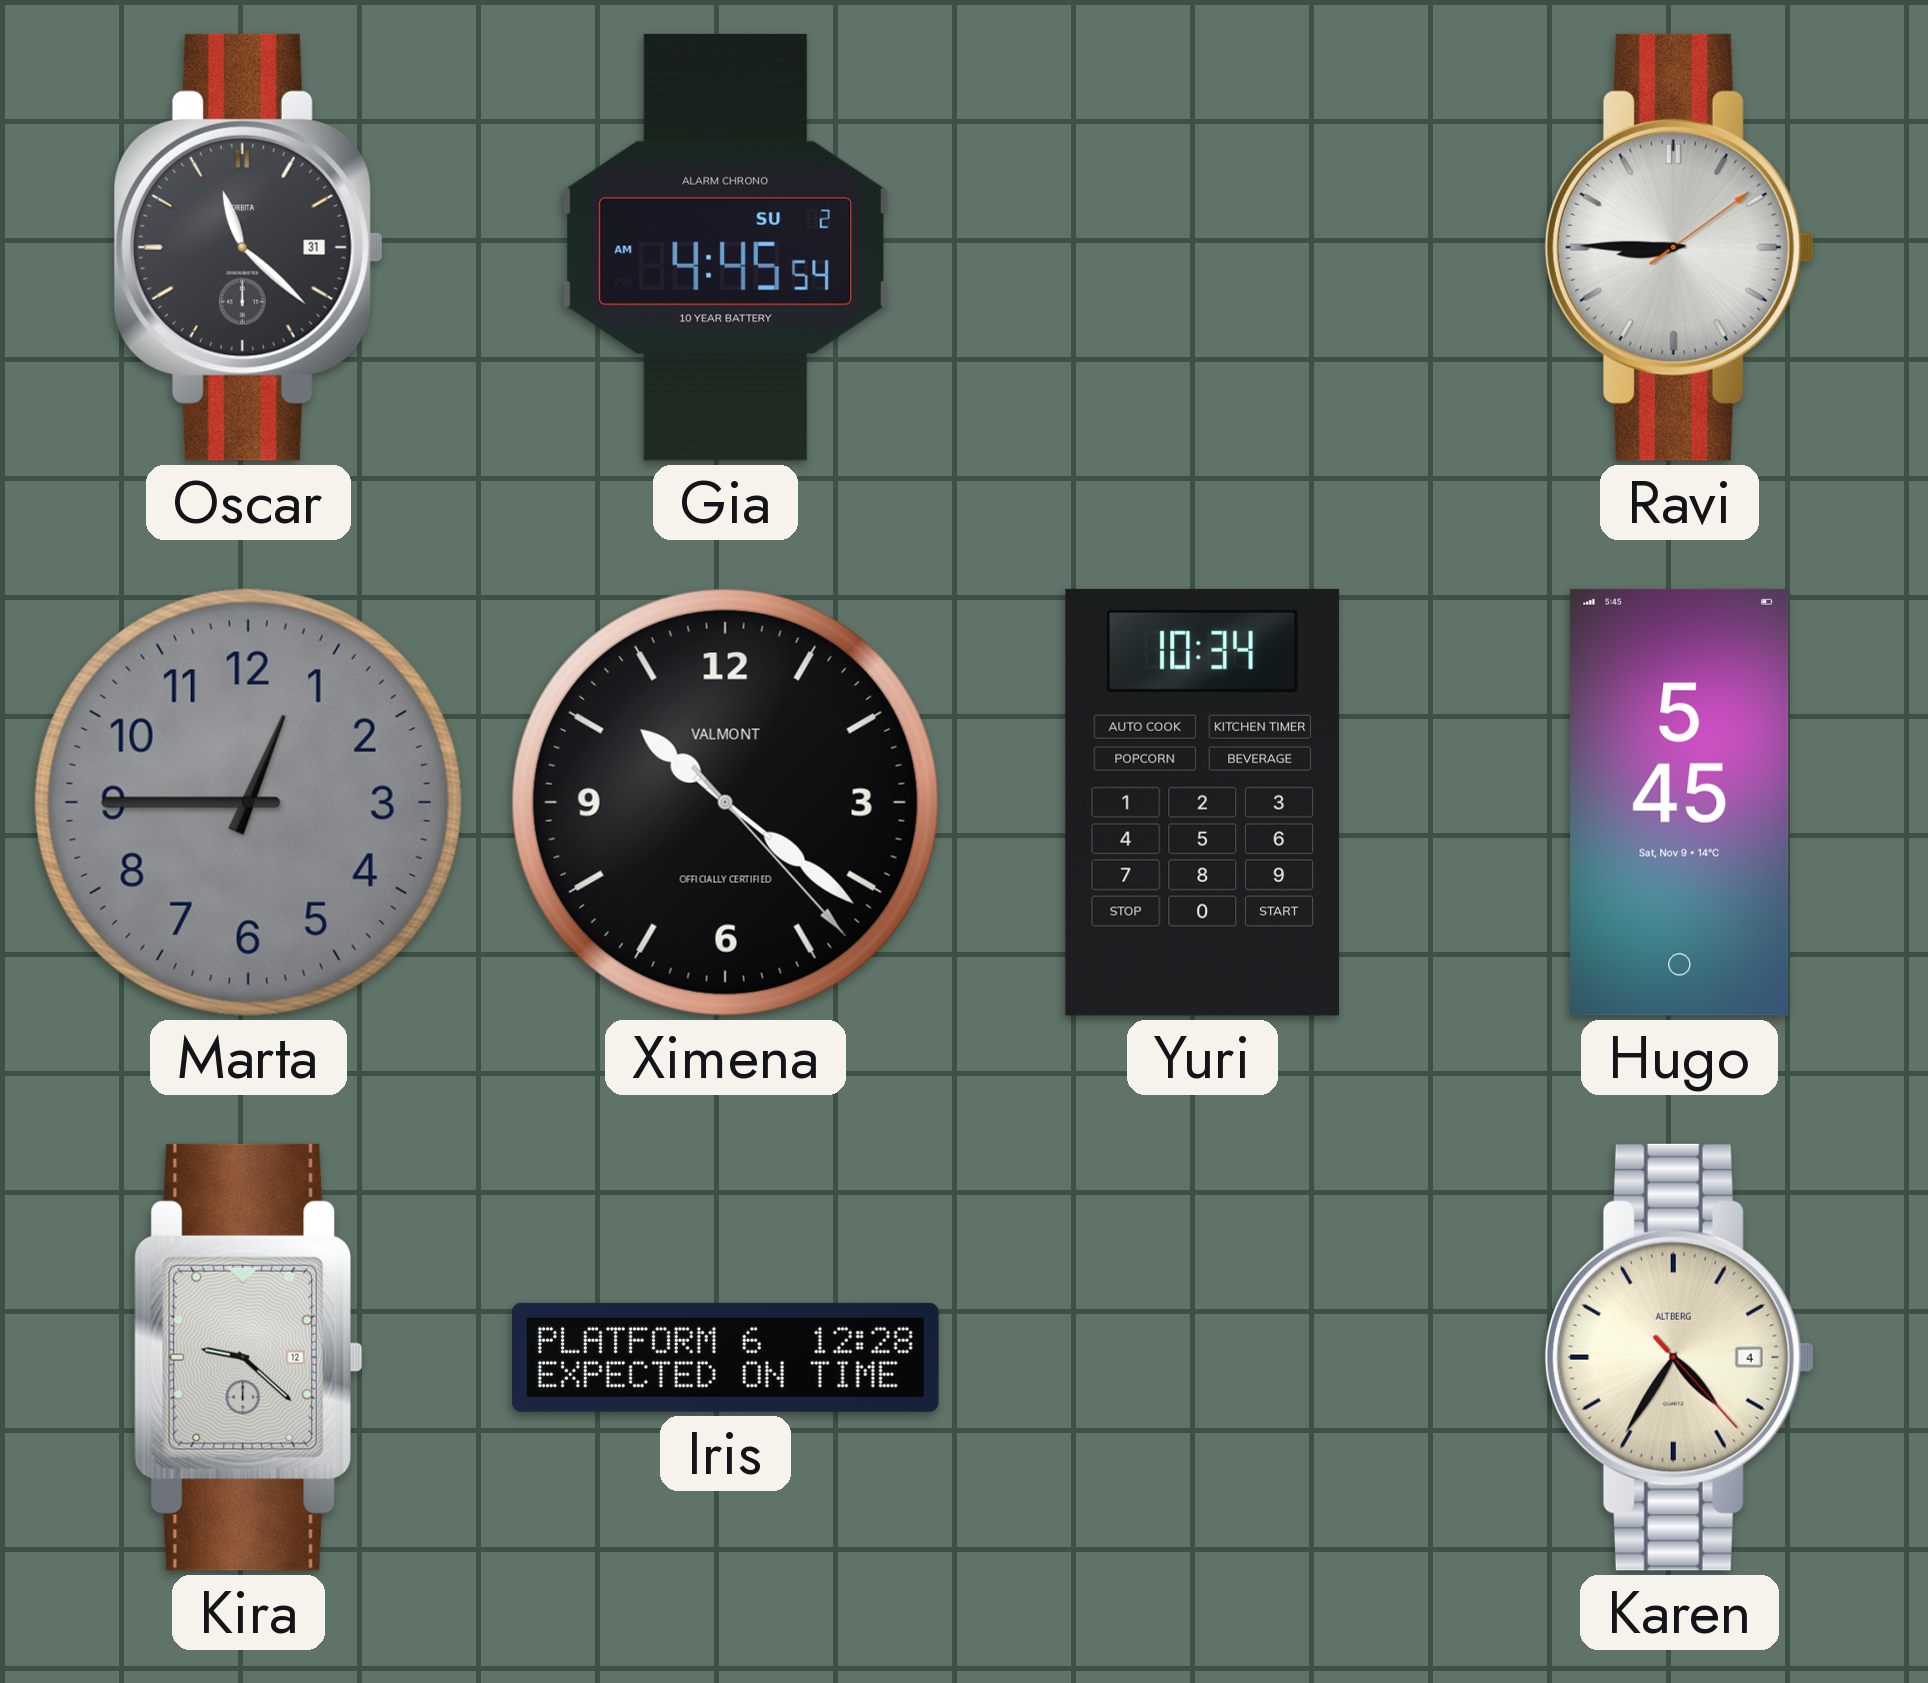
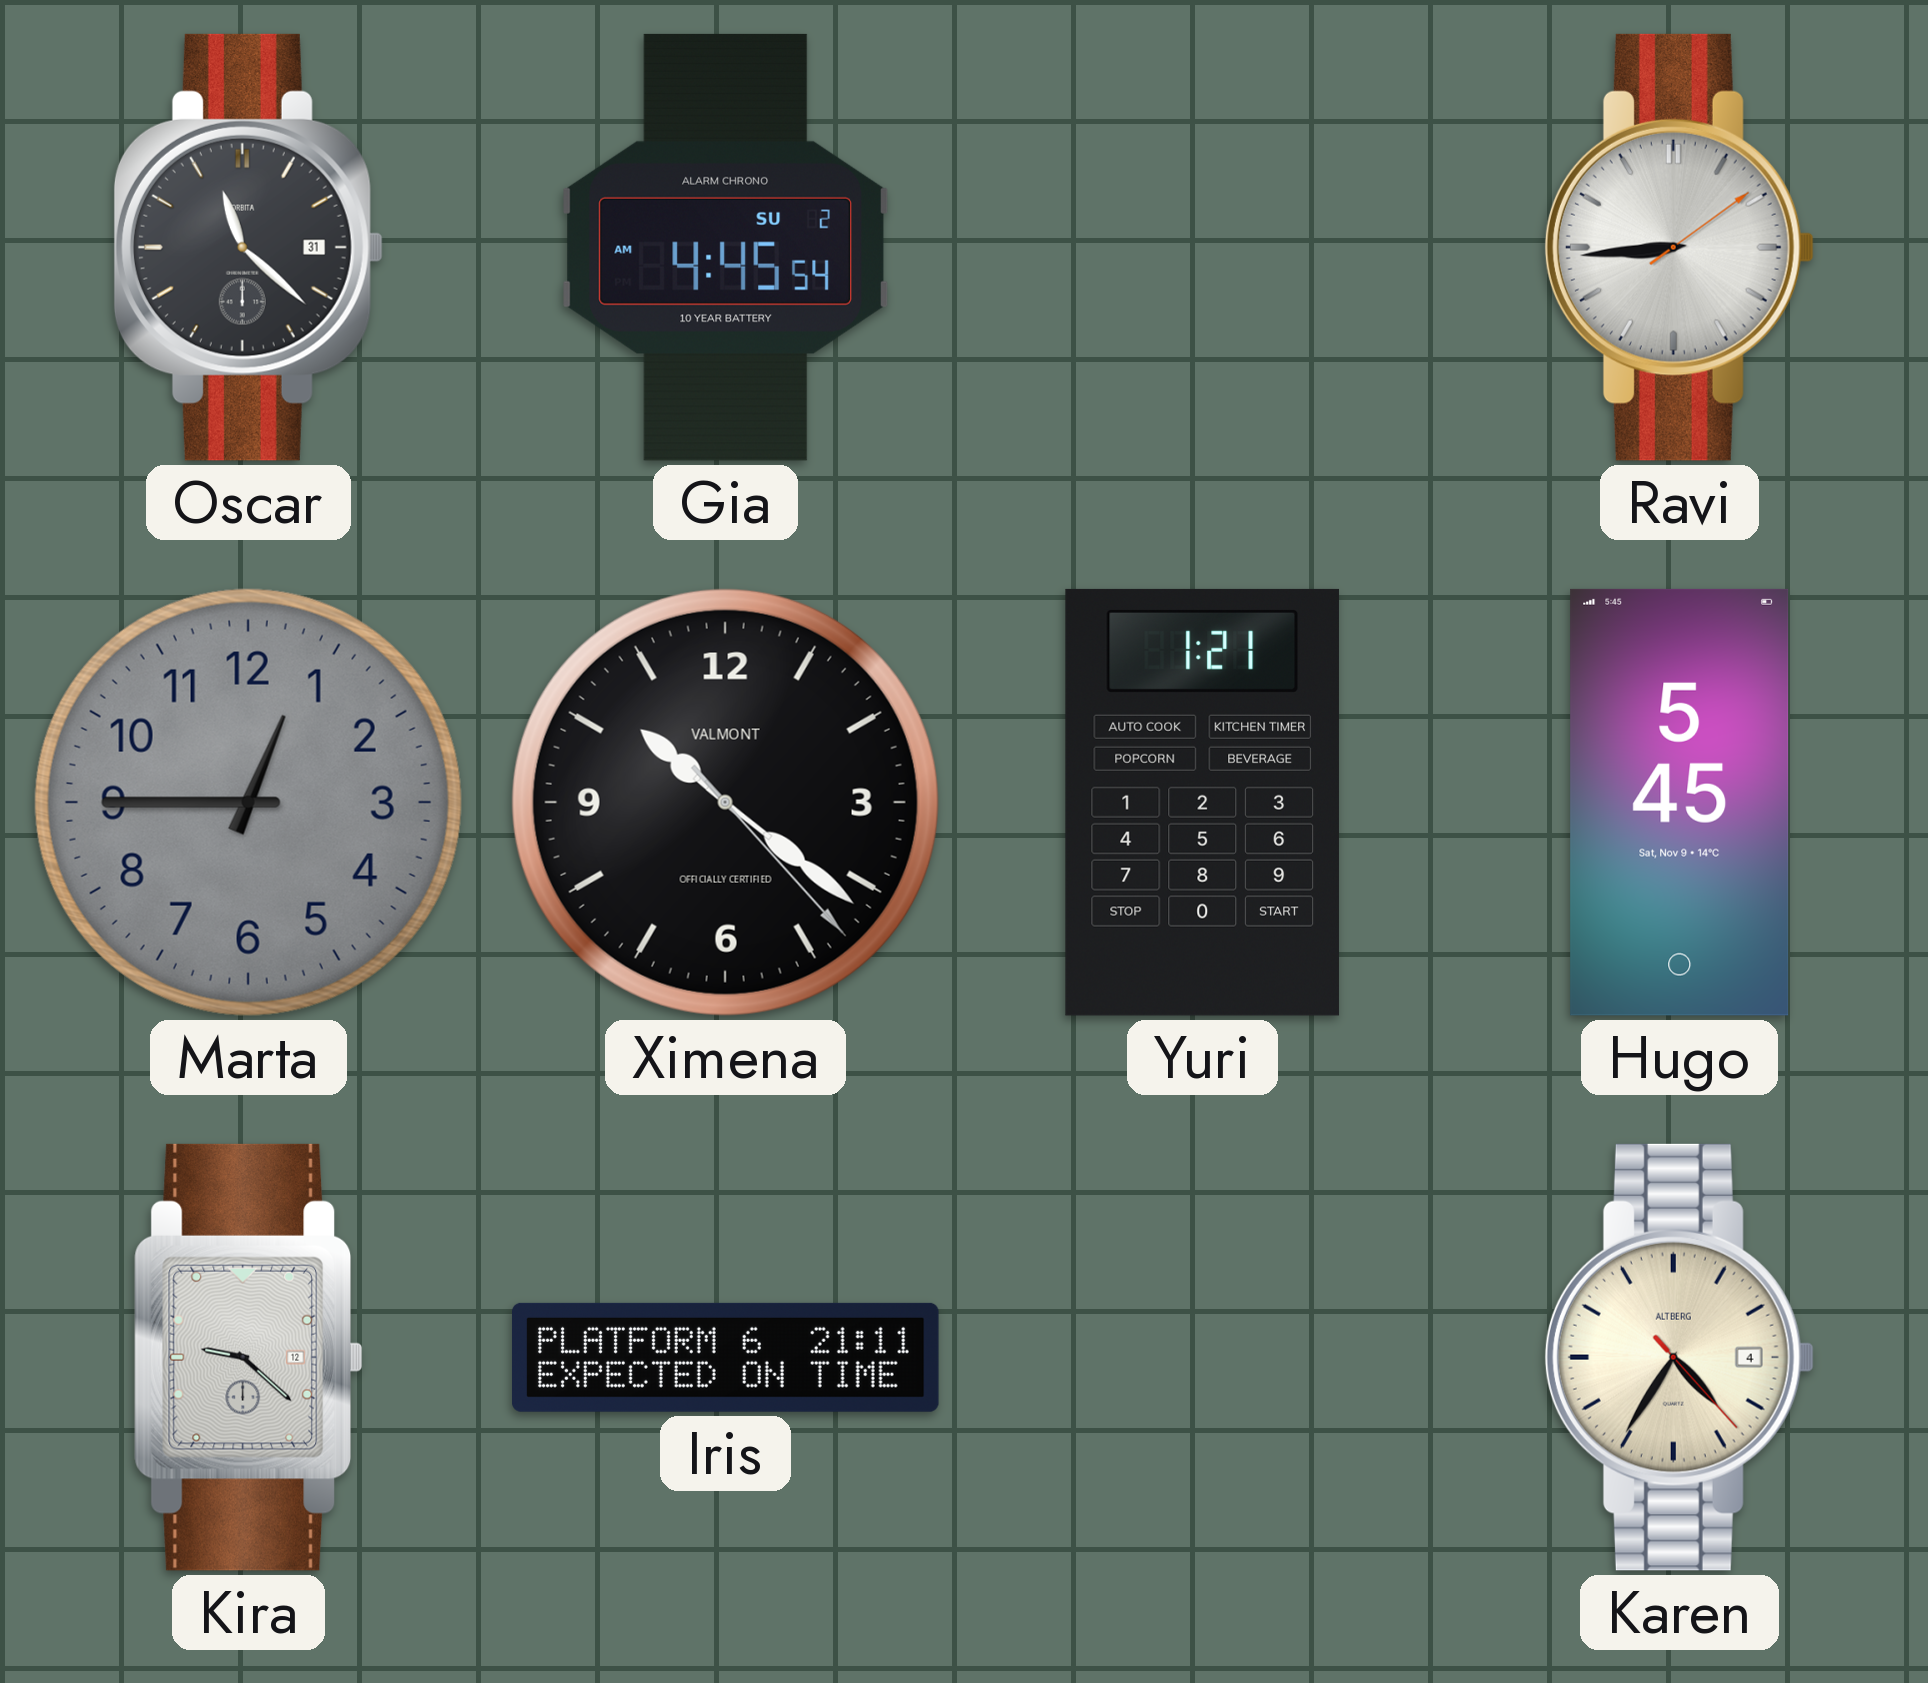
Ravi: 8:45 -> 8:44
Yuri: 10:34 -> 1:21
Iris: 12:28 -> 21:11
